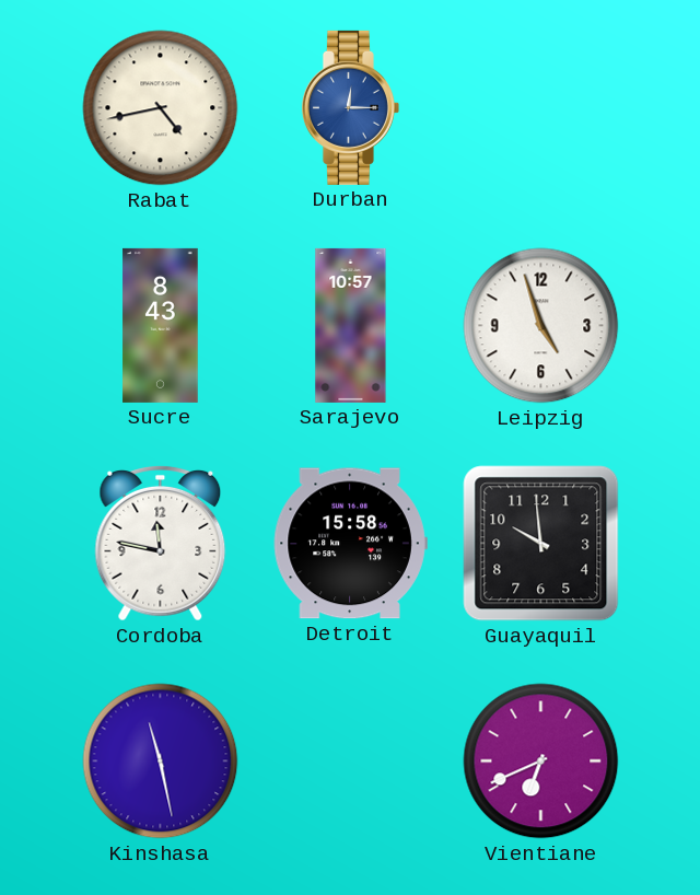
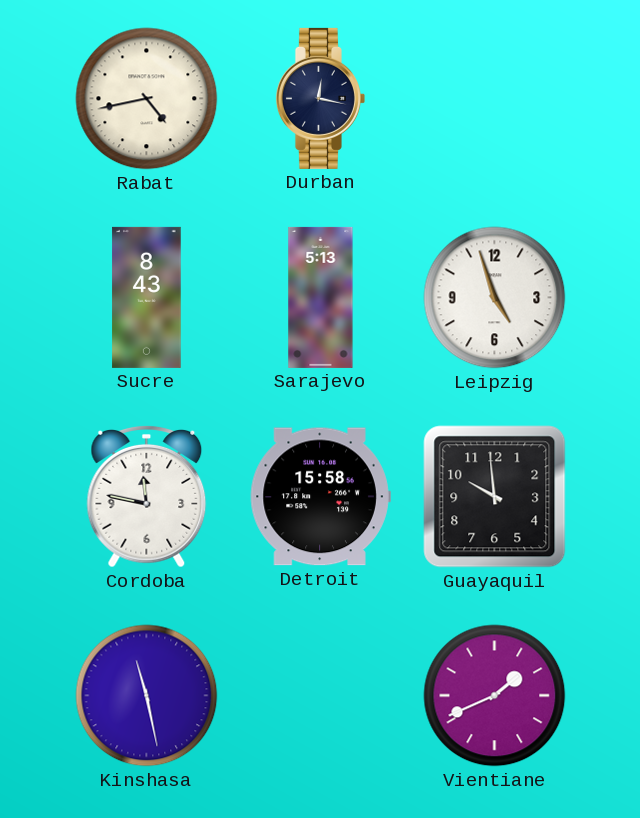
Durban: 12:15 -> 12:17
Durban dial: blue -> navy
Sarajevo: 10:57 -> 5:13
Vientiane: 6:41 -> 1:41
